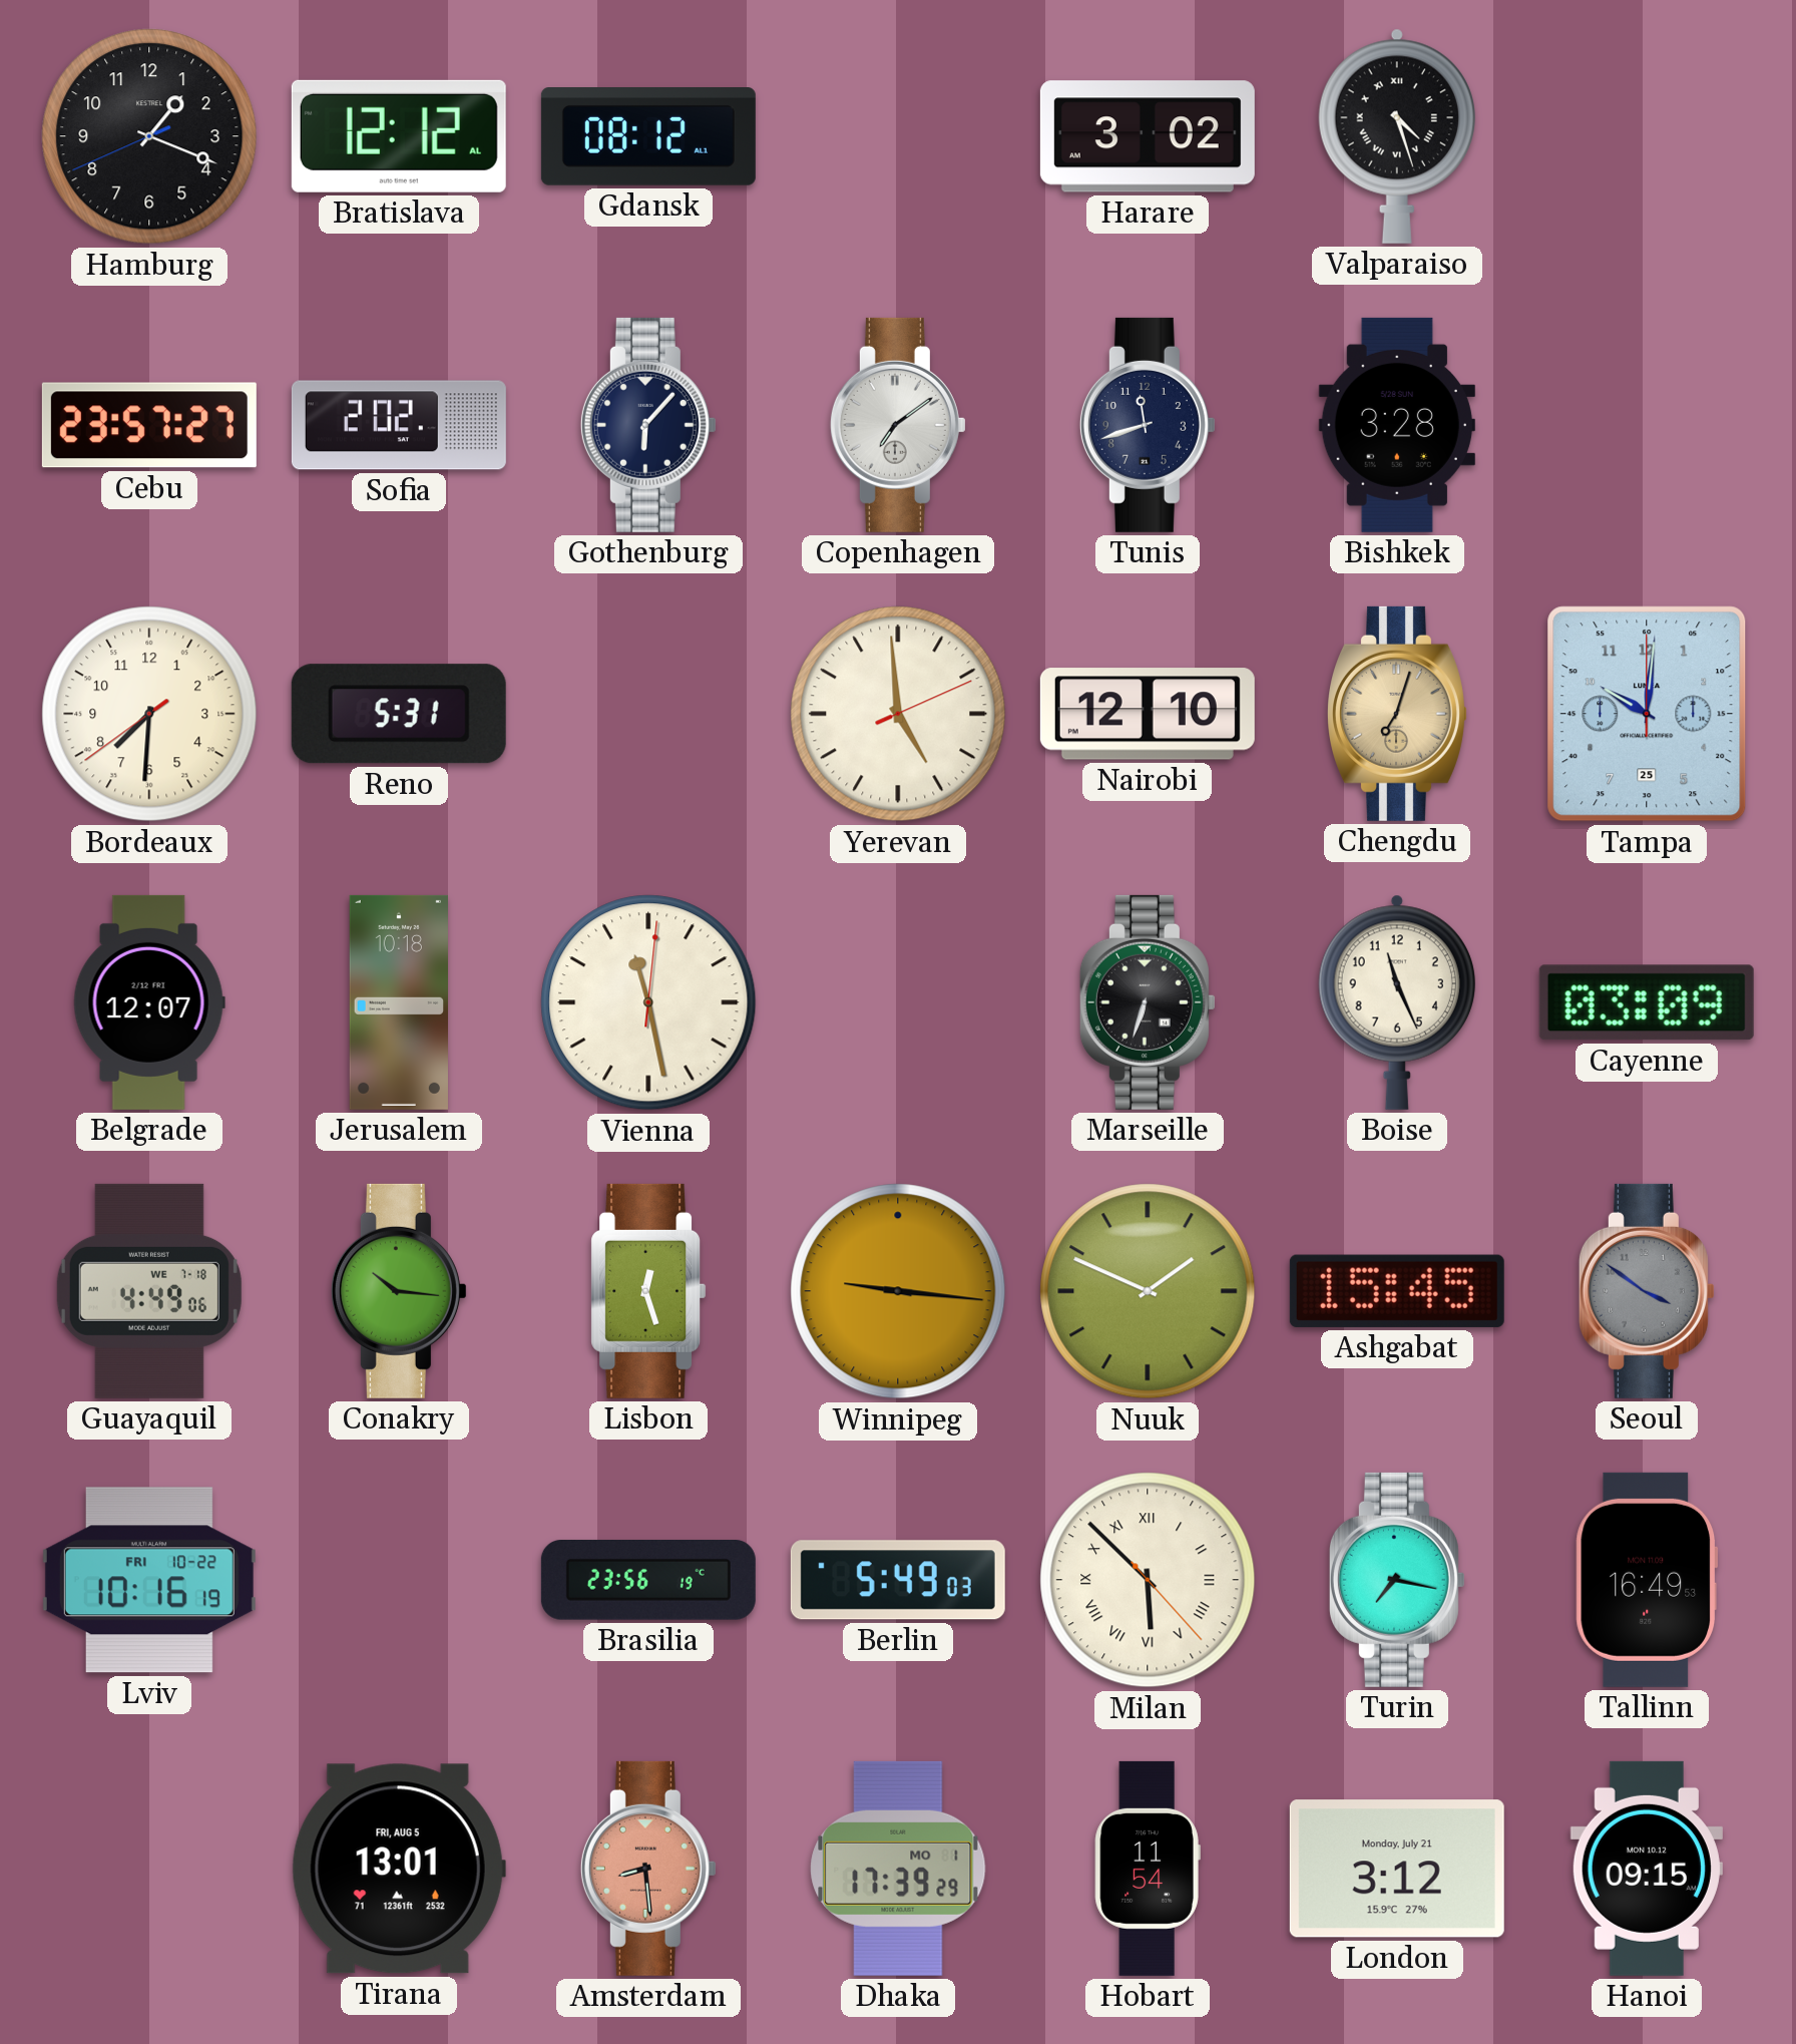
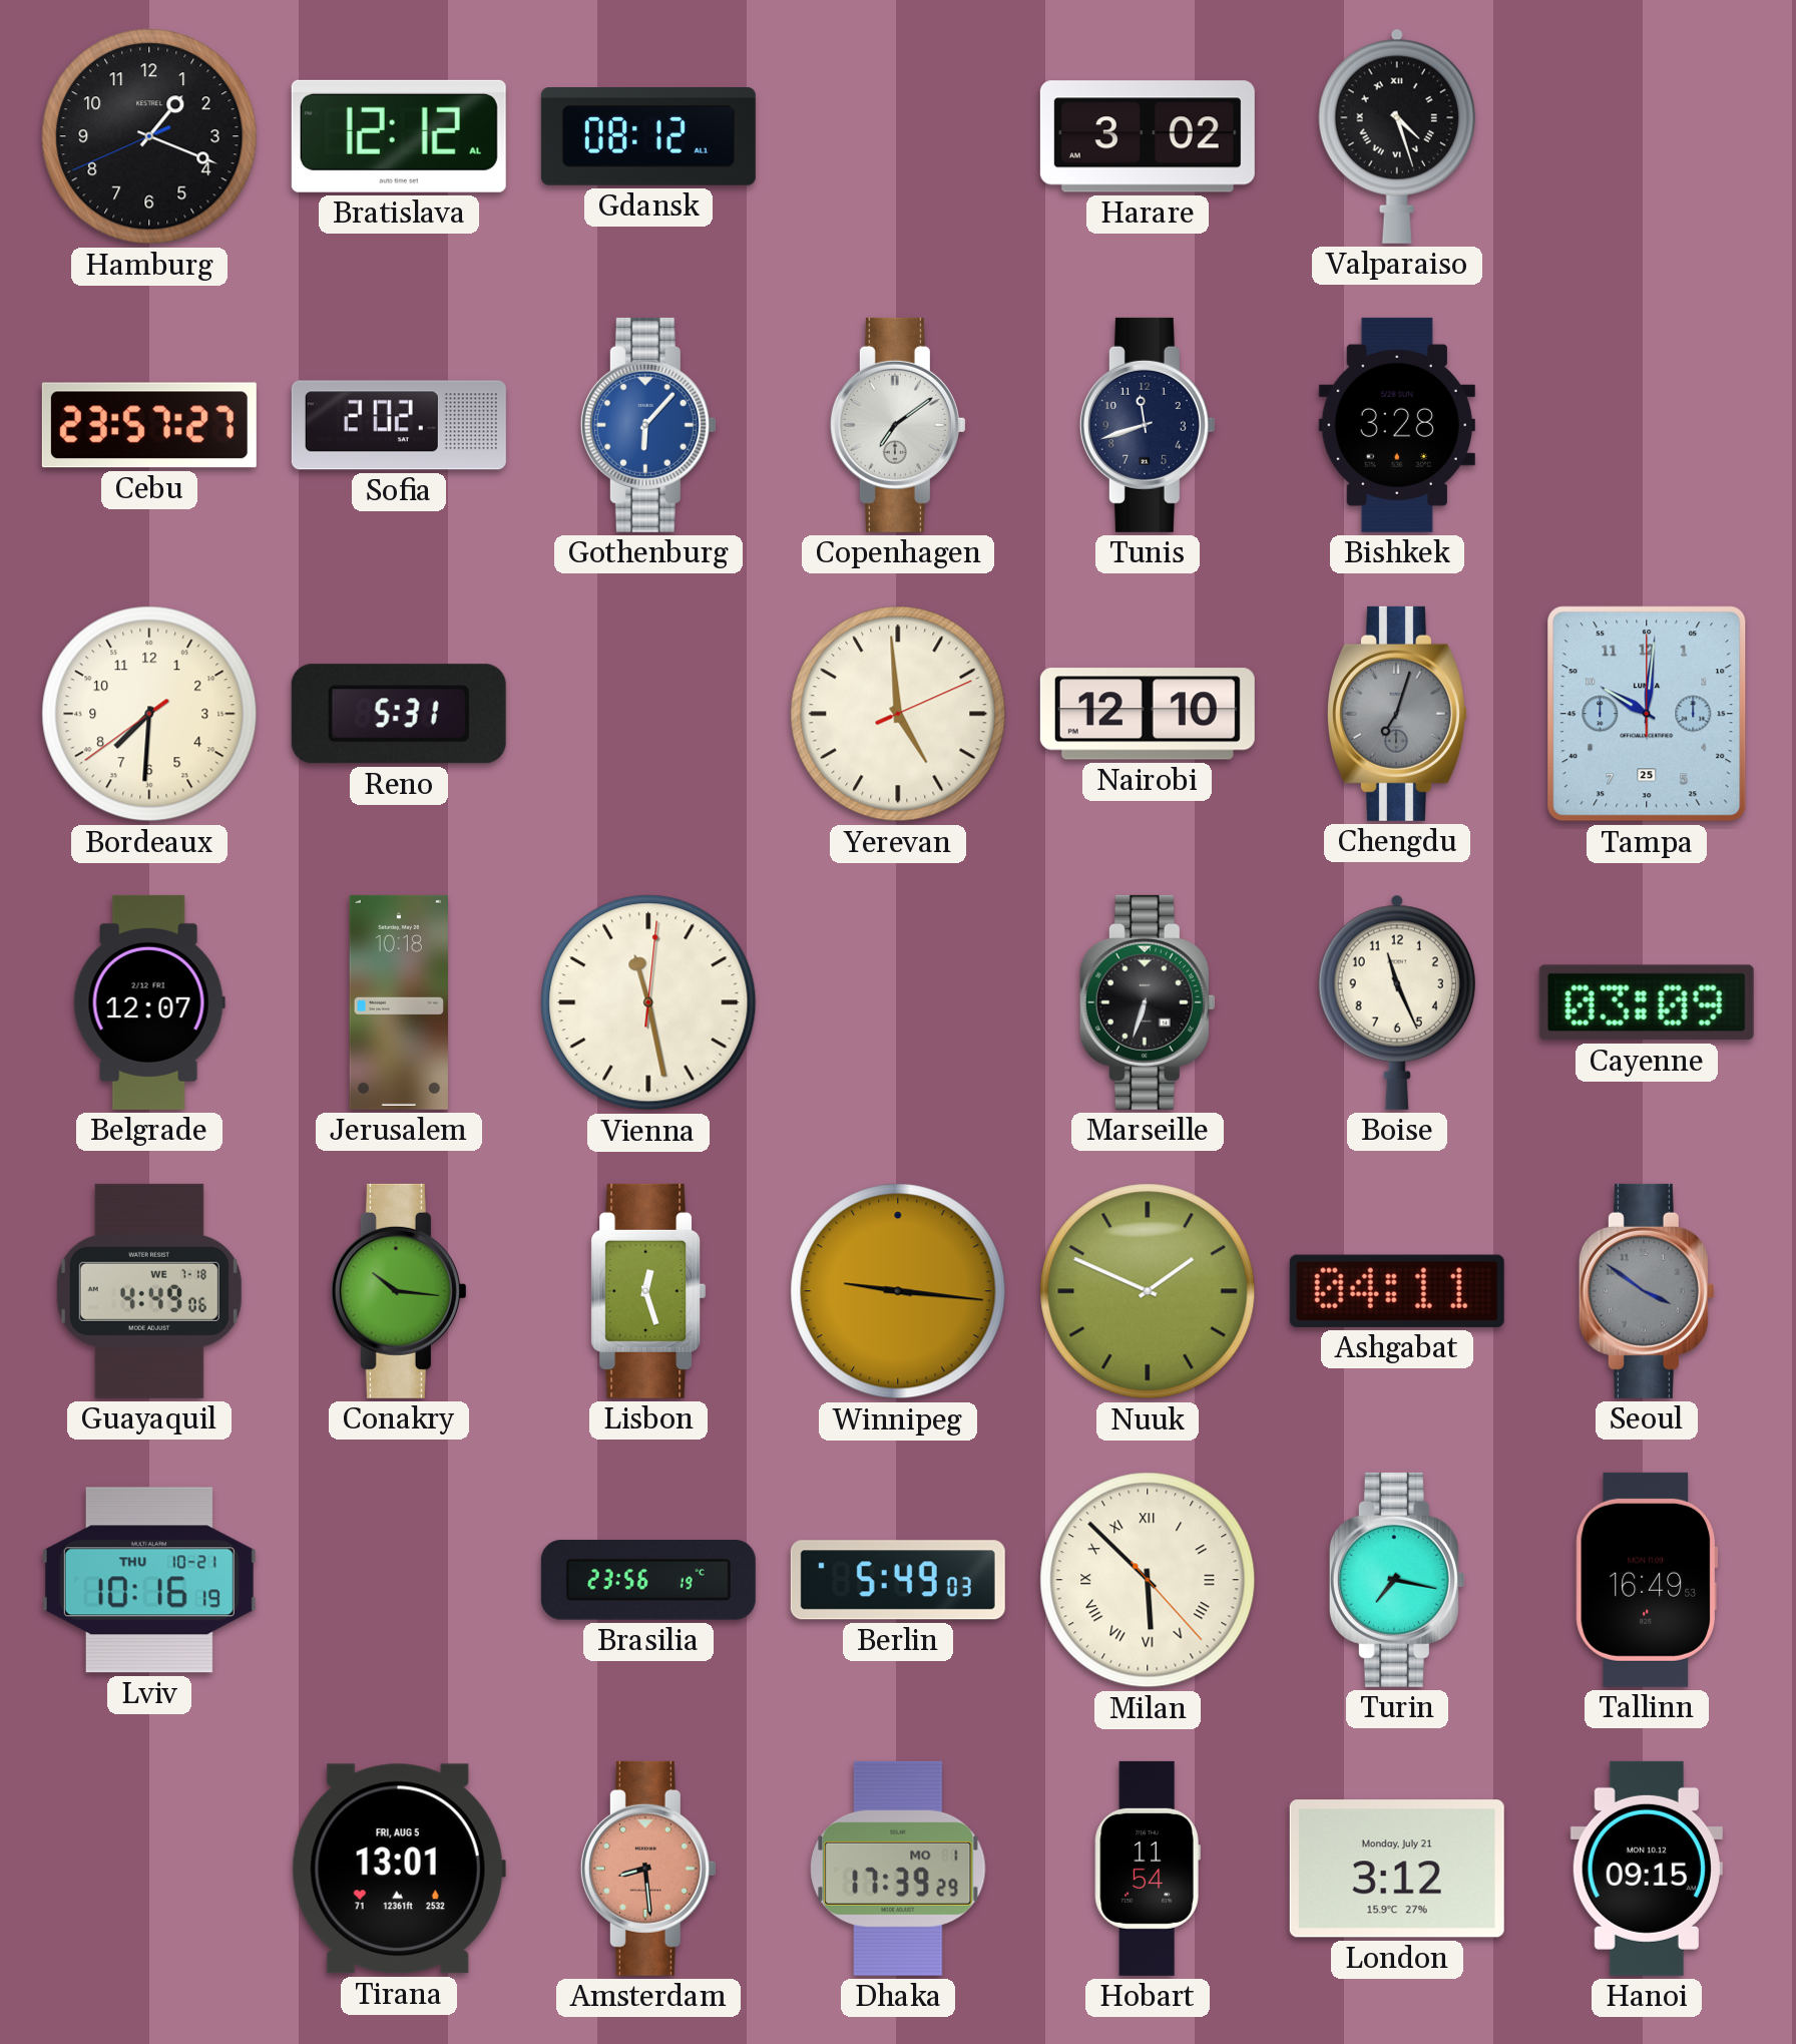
Gothenburg dial: navy -> blue
Chengdu dial: champagne -> grey
Ashgabat: 15:45 -> 04:11
Lviv date: FRI 10-22 -> THU 10-21
